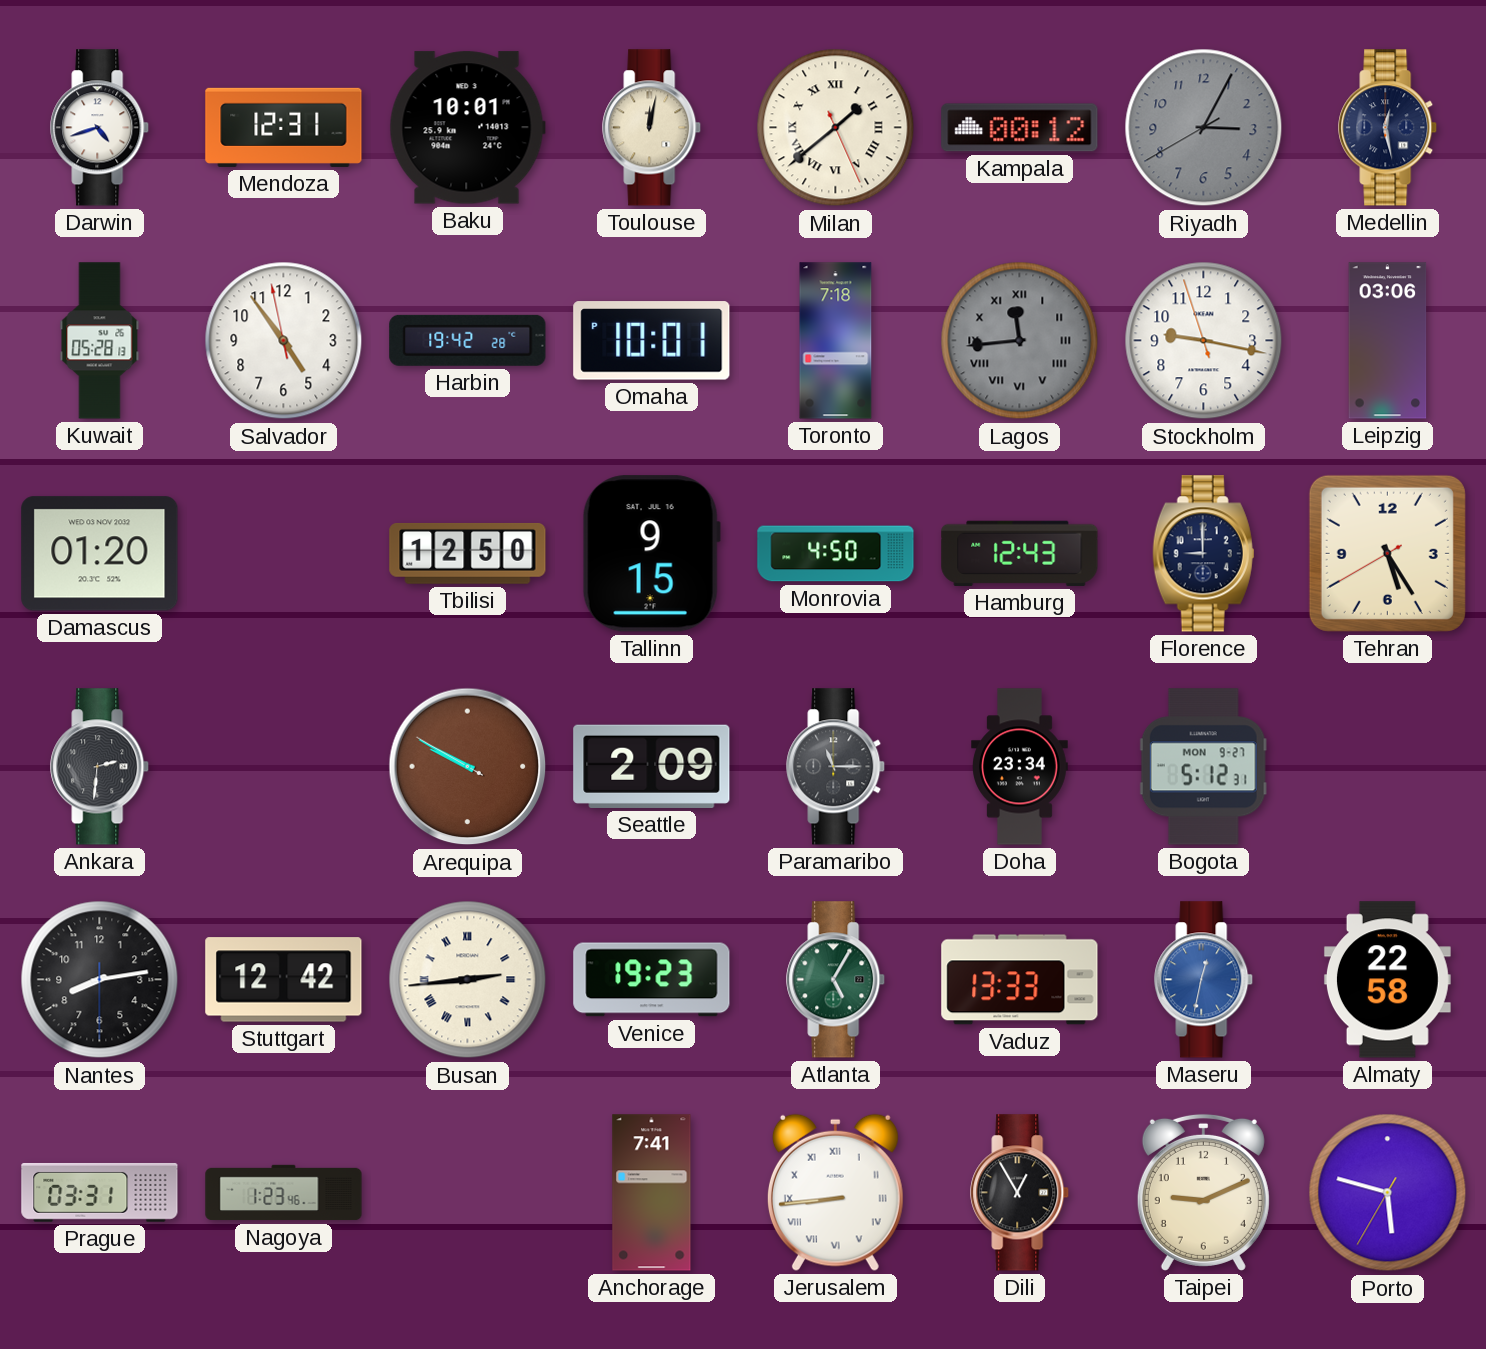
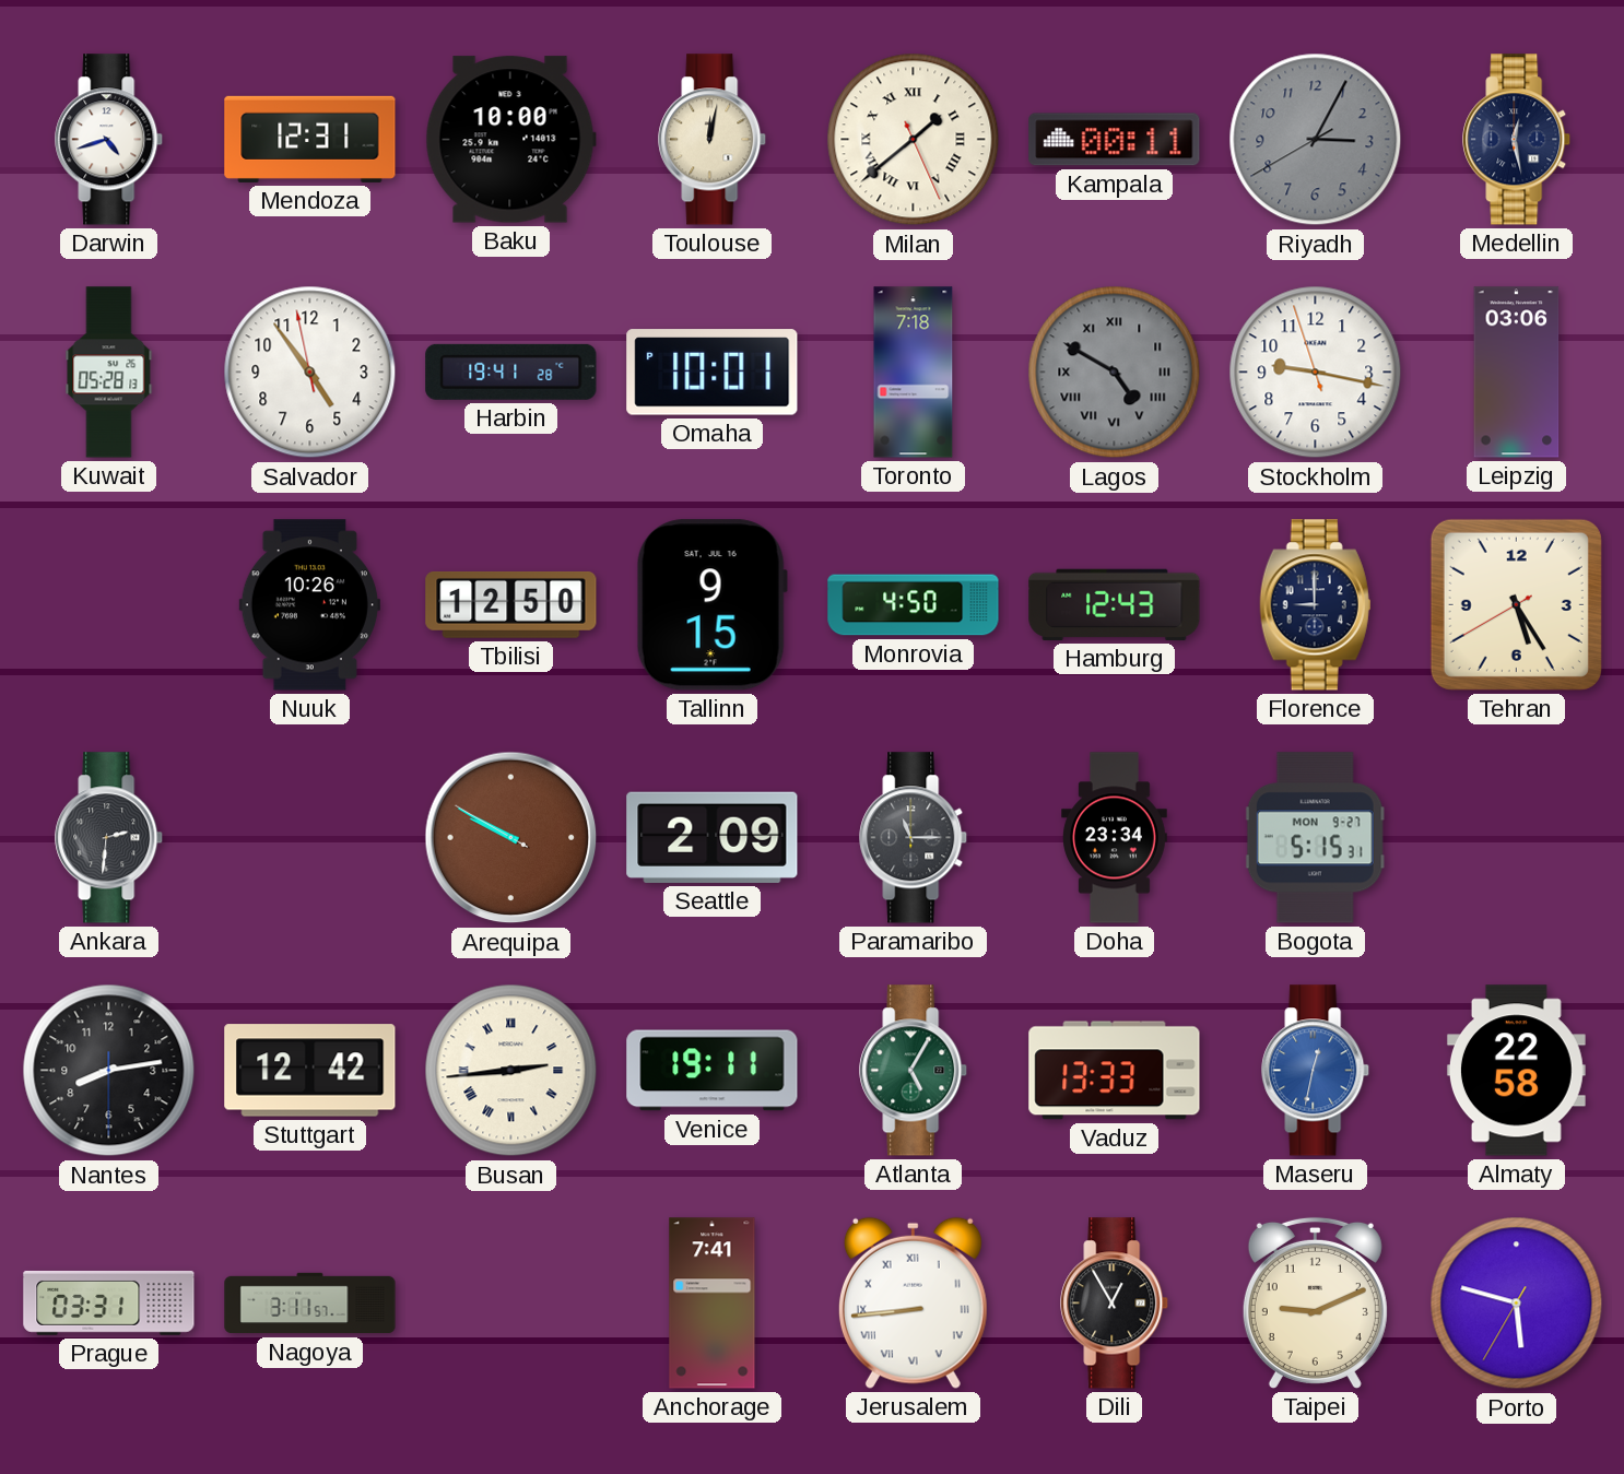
Baku: 10:01 -> 10:00
Kampala: 00:12 -> 00:11
Harbin: 19:42 -> 19:41
Lagos: 11:44 -> 4:50
Damascus: 01:20 -> none
Nuuk: none -> 10:26
Bogota: 5:12 -> 5:15
Venice: 19:23 -> 19:11
Nagoya: 1:23 -> 3:11
